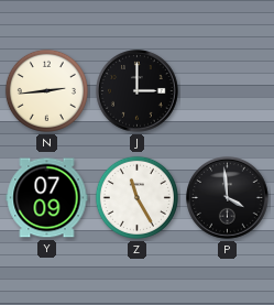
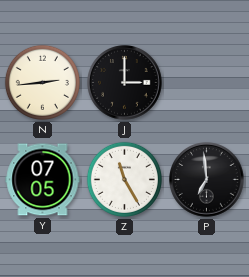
Y: 07:09 -> 07:05
P: 3:59 -> 6:59
